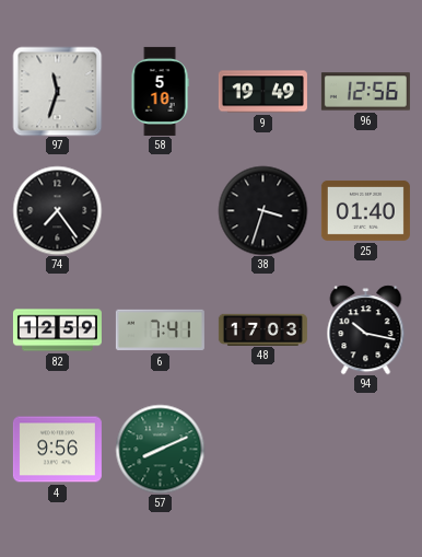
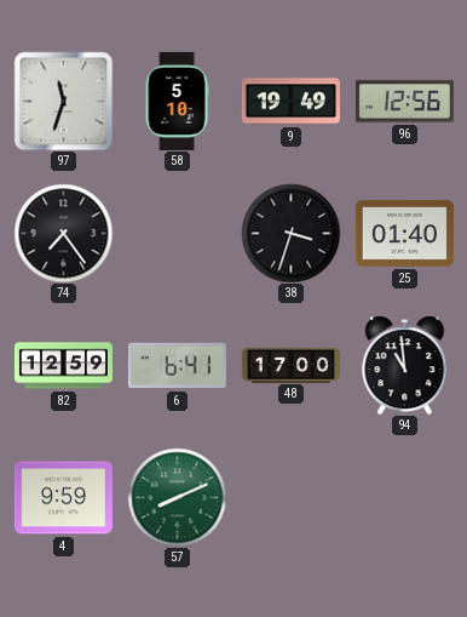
6: 7:41 -> 6:41
48: 17:03 -> 17:00
94: 10:17 -> 10:59
4: 9:56 -> 9:59
